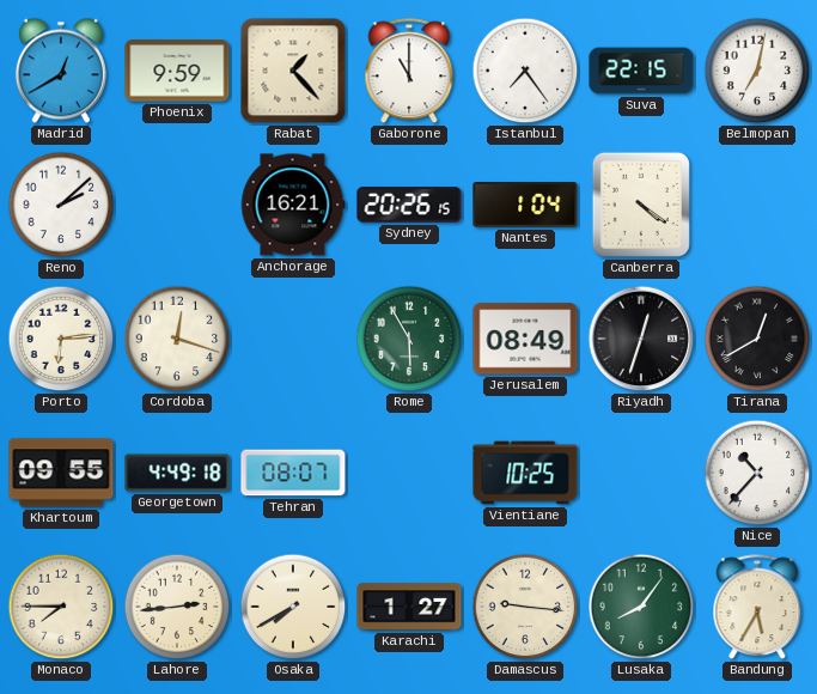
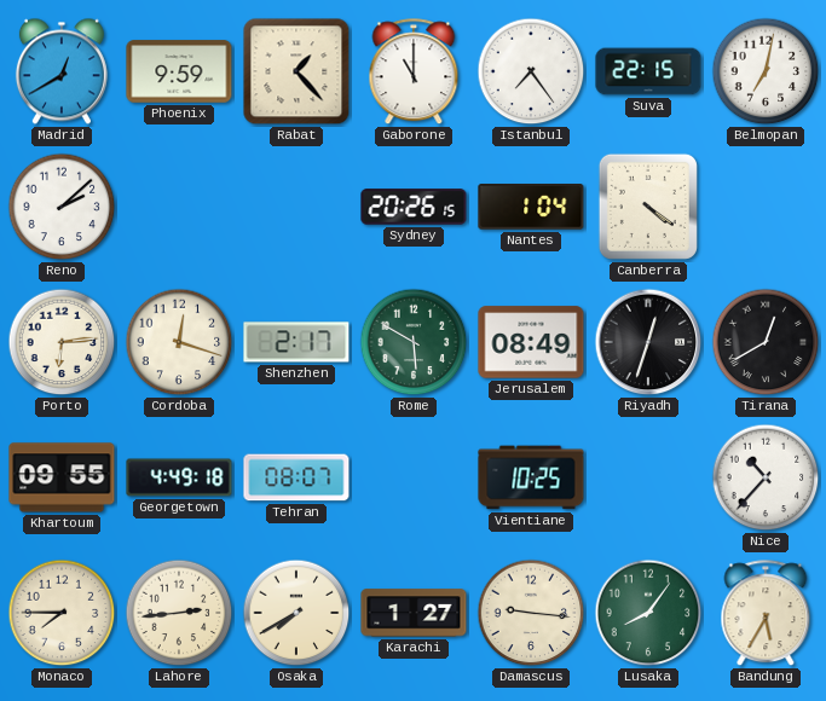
Anchorage: 16:21 -> none
Shenzhen: none -> 2:17
Rome: 5:55 -> 5:50
